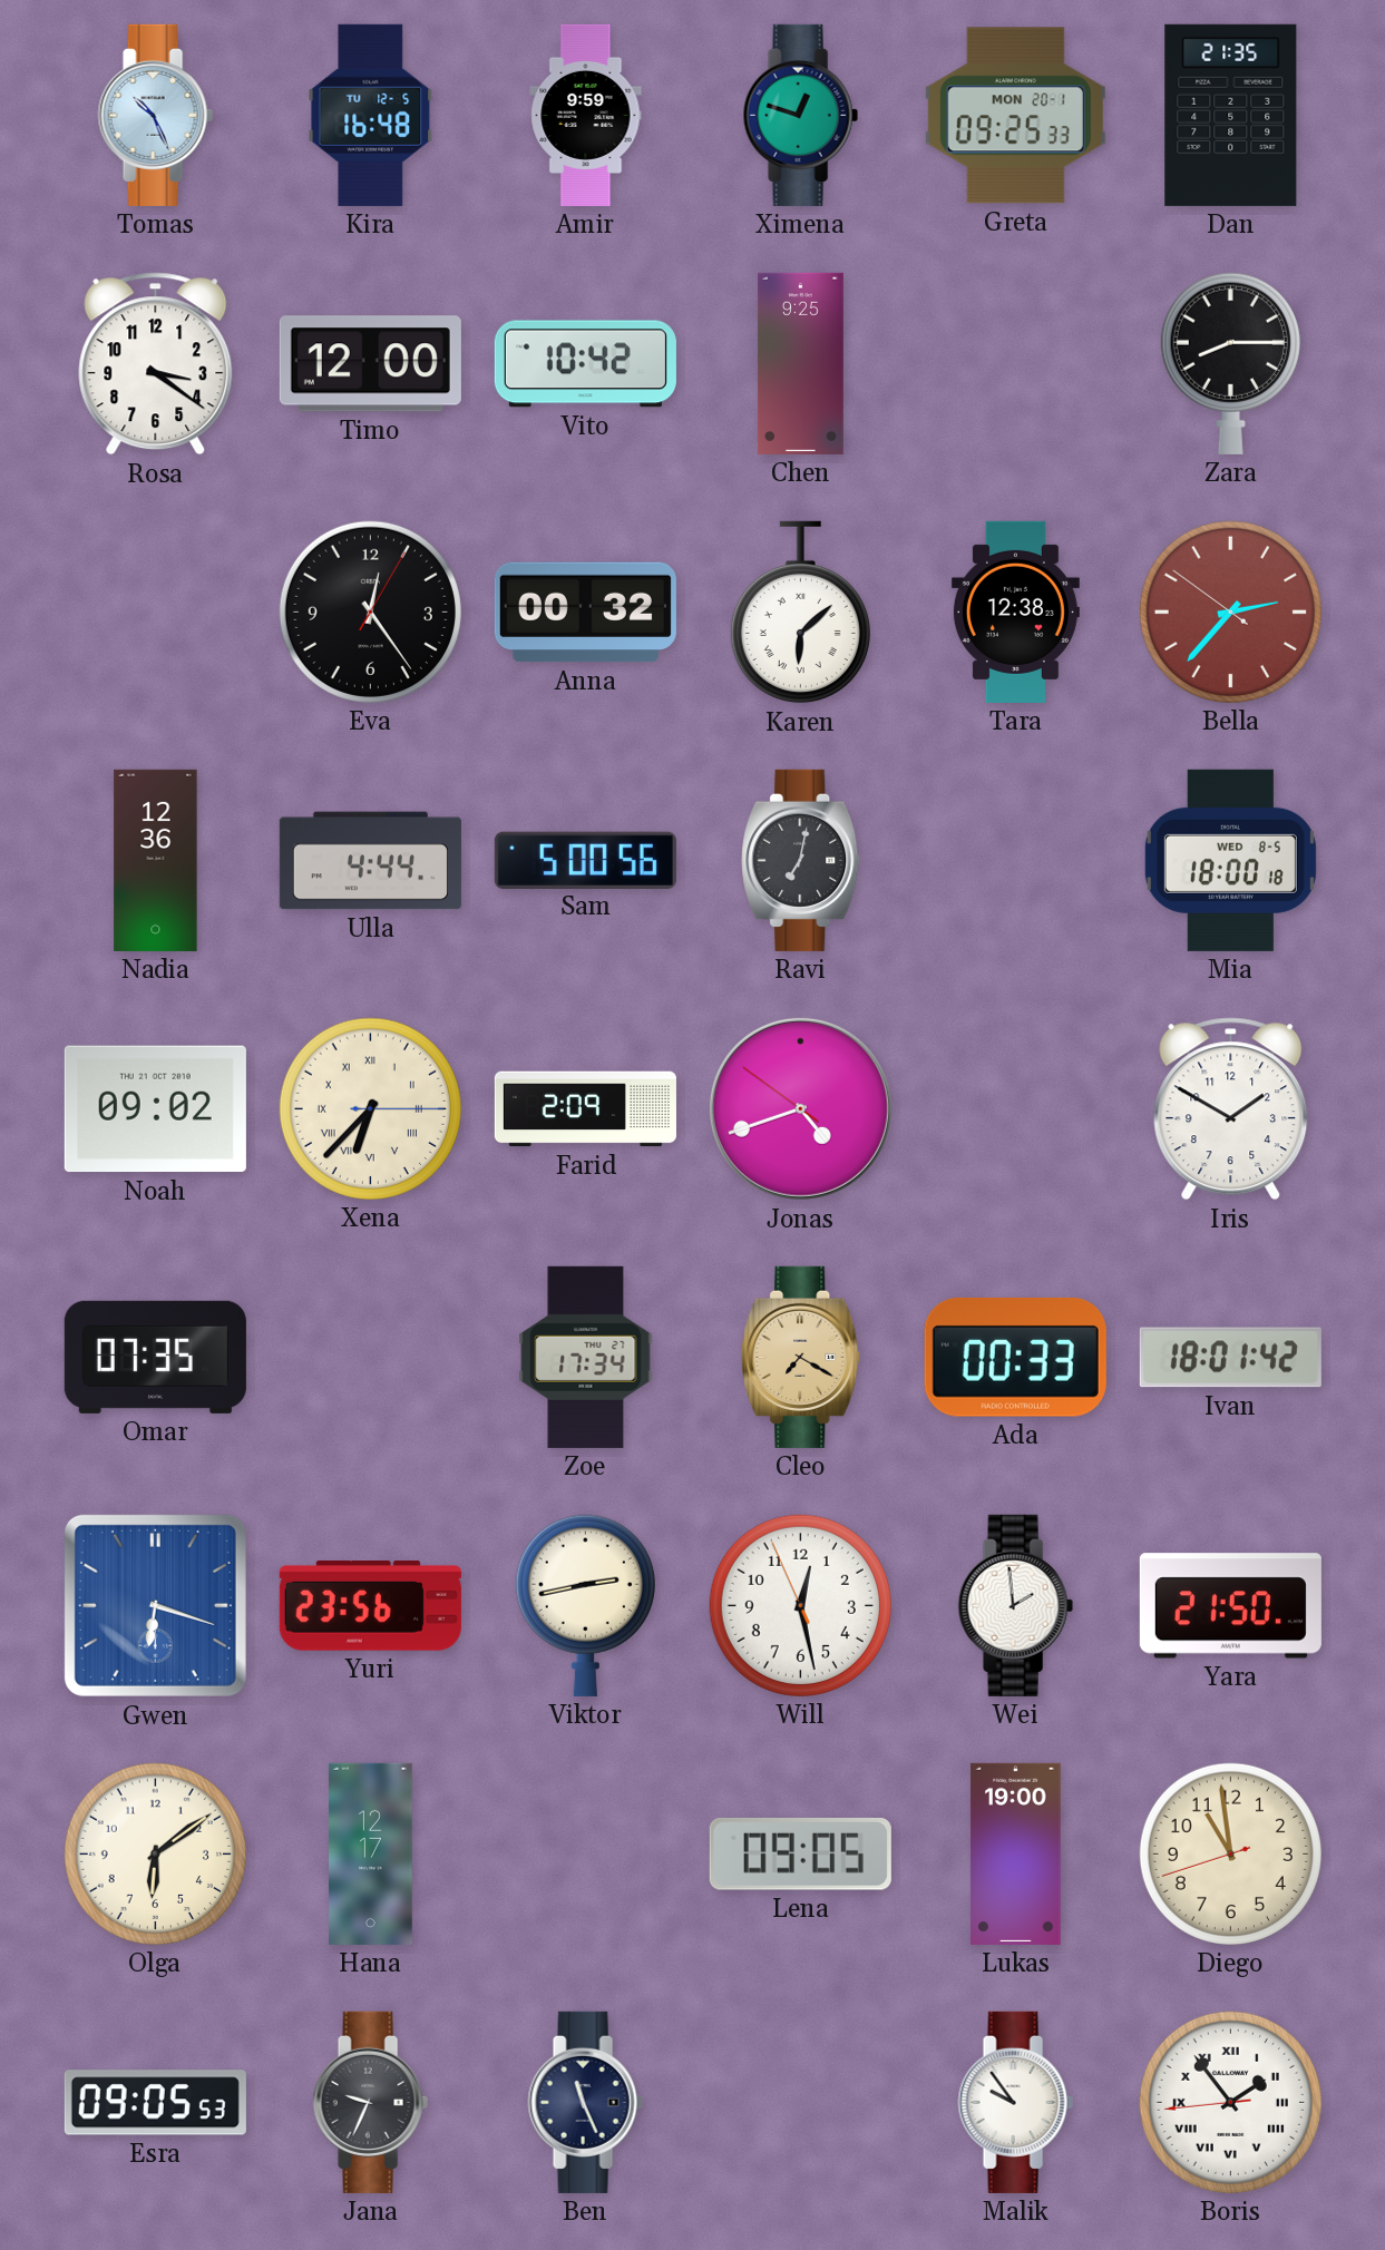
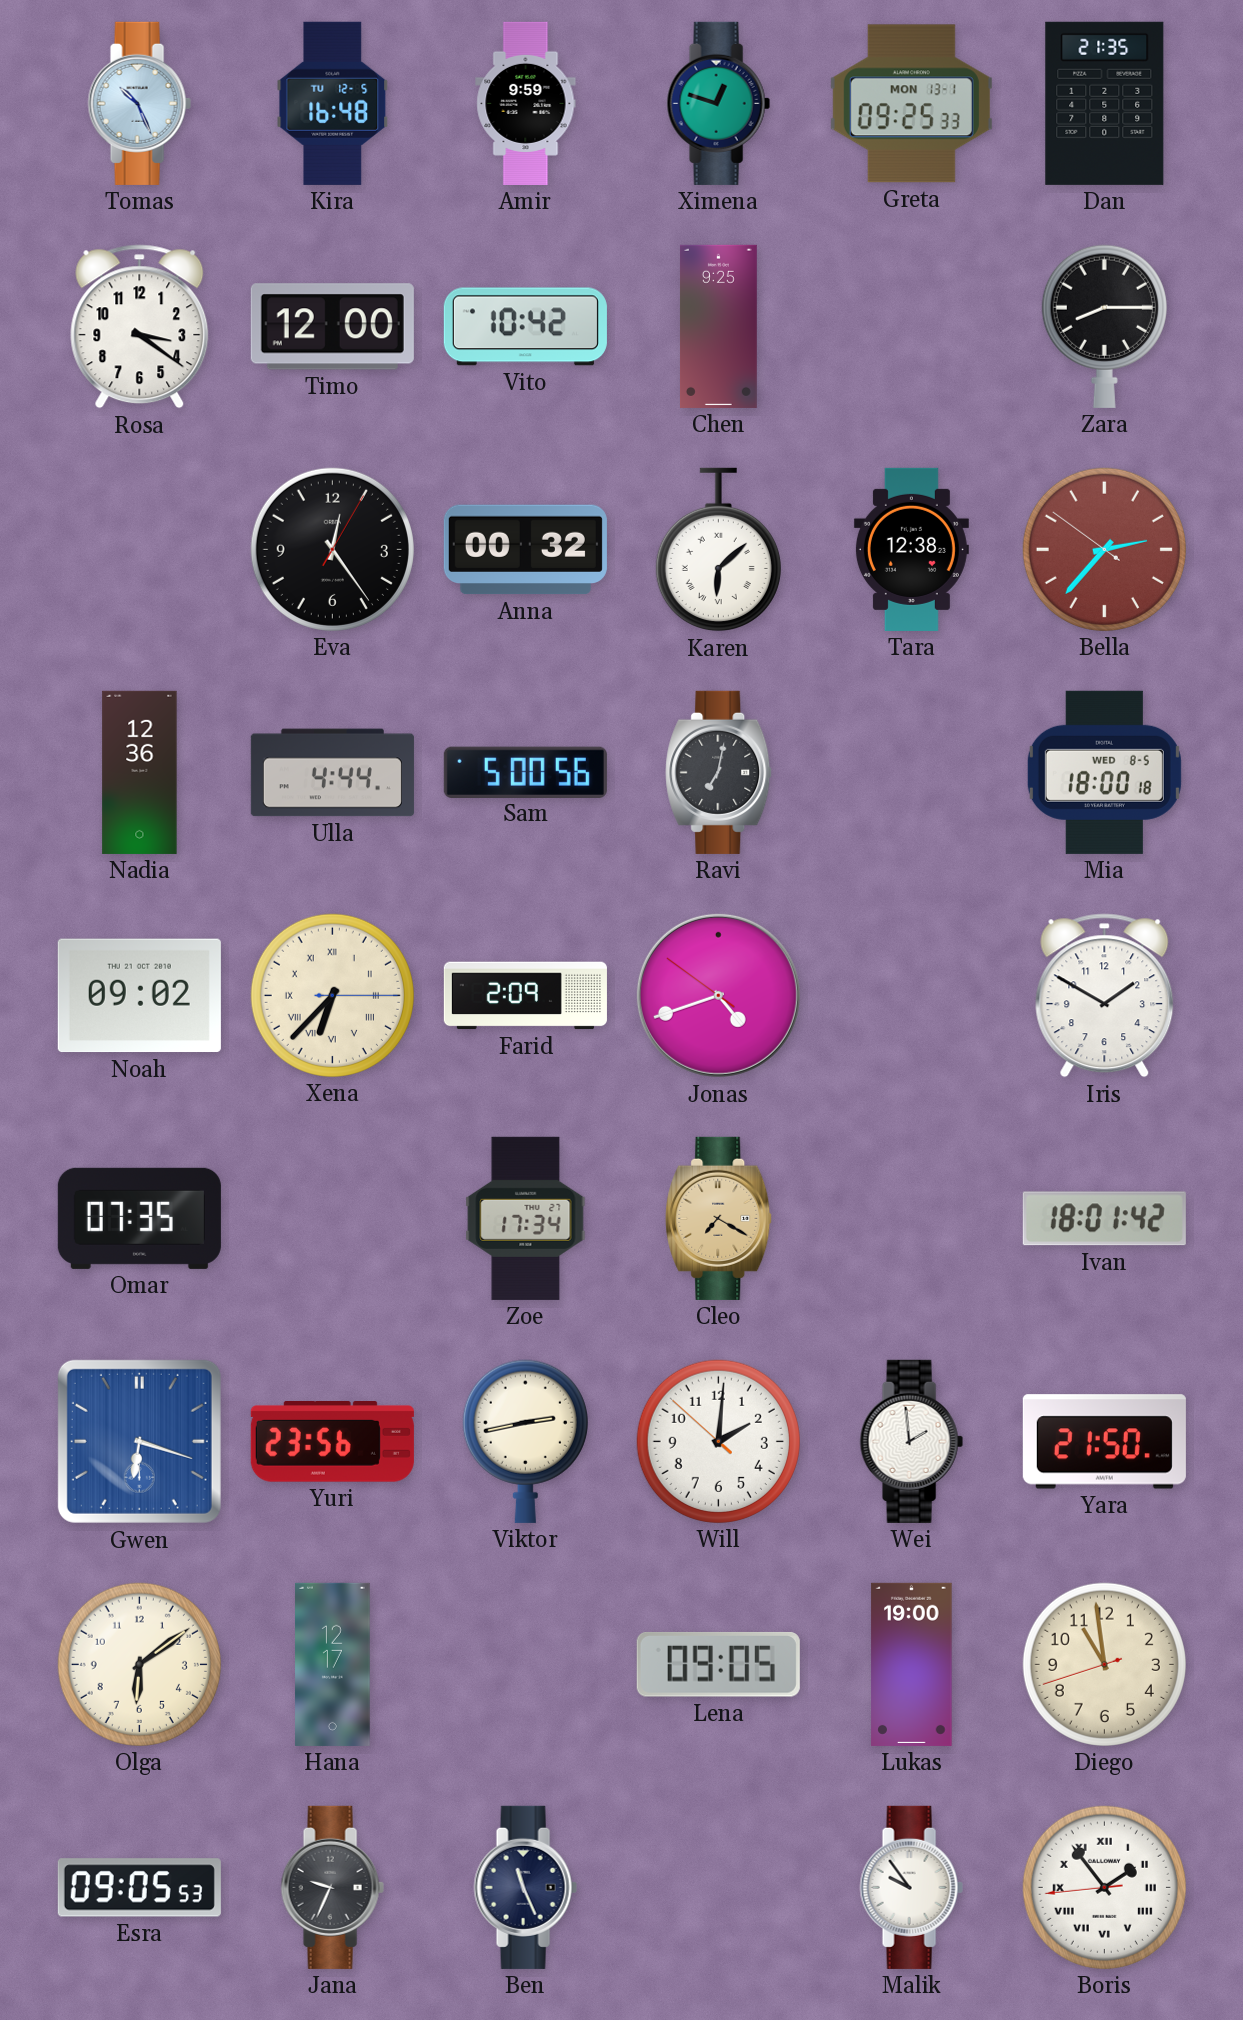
Greta date: MON 20-1 -> MON 13-1
Ada: 00:33 -> none
Will: 12:27 -> 2:00
